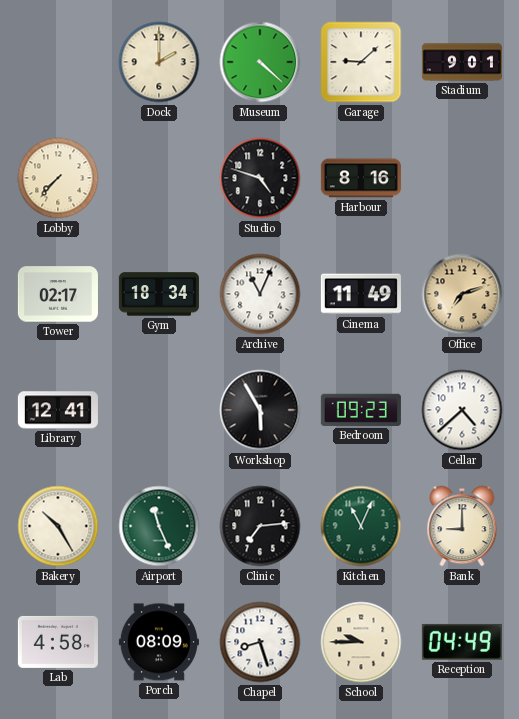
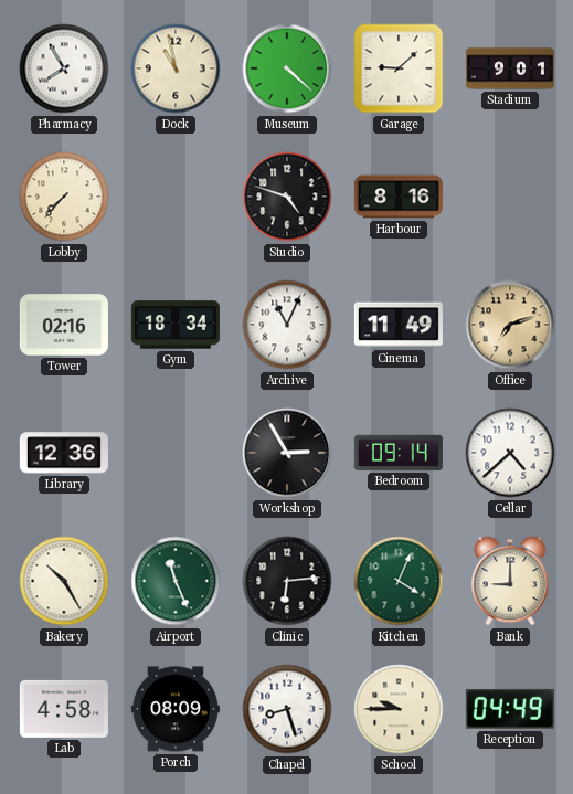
Pharmacy: none -> 7:55
Dock: 2:00 -> 10:58
Tower: 02:17 -> 02:16
Library: 12:41 -> 12:36
Workshop: 5:55 -> 2:55
Bedroom: 09:23 -> 09:14
Clinic: 7:14 -> 6:14
Kitchen: 11:04 -> 4:04
